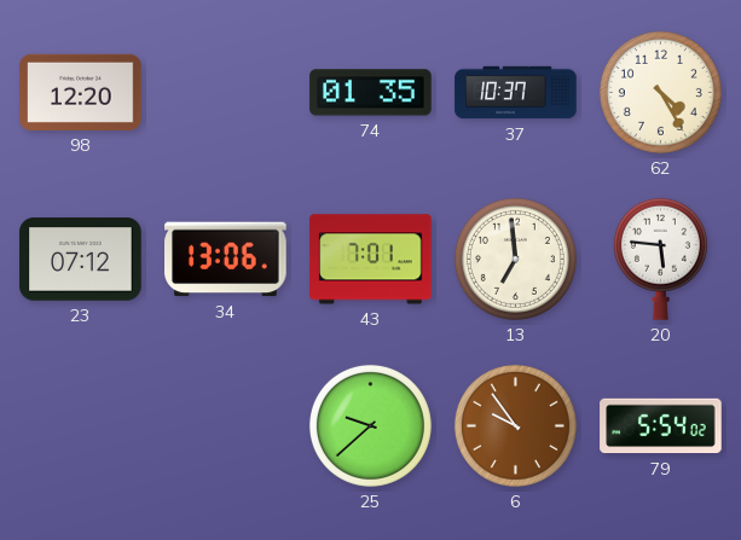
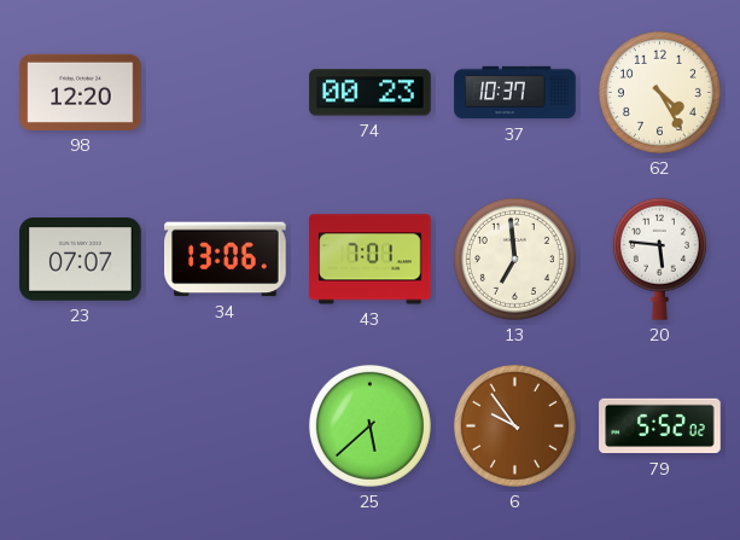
74: 01:35 -> 00:23
23: 07:12 -> 07:07
25: 9:38 -> 5:38
79: 5:54 -> 5:52
